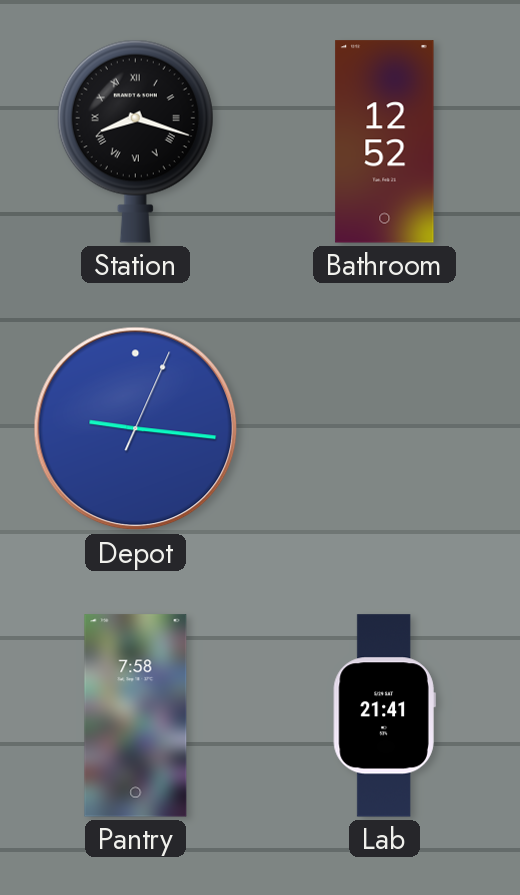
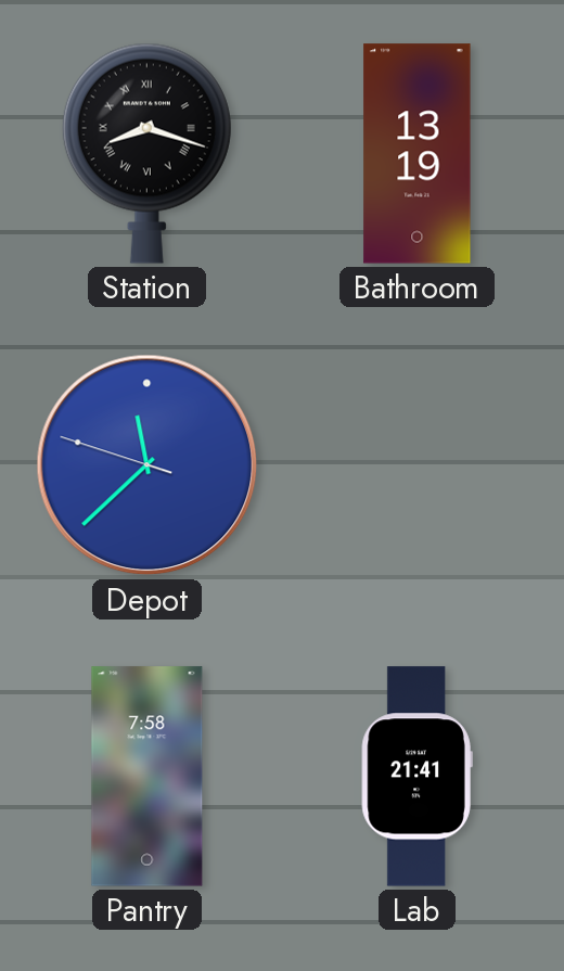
Bathroom: 12:52 -> 13:19
Depot: 9:16 -> 11:37
